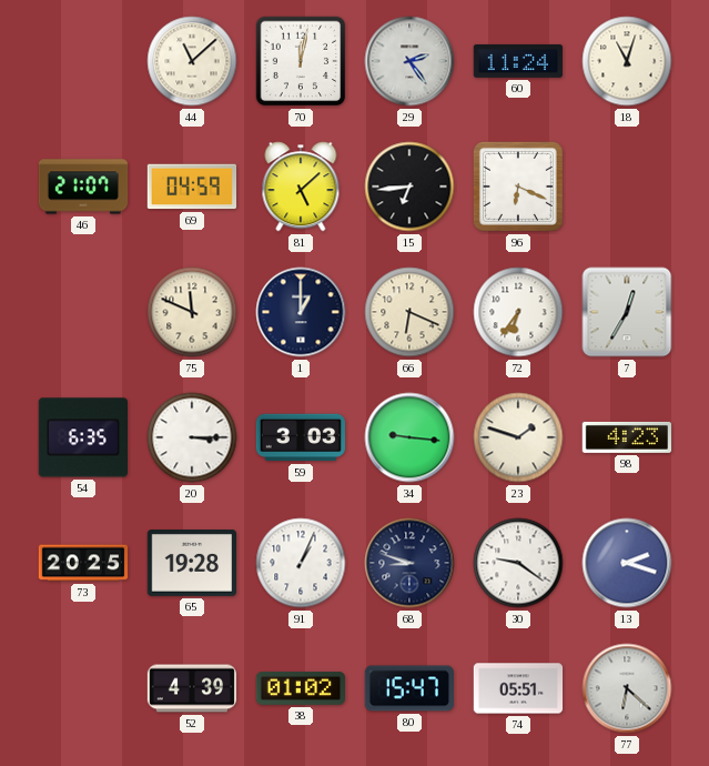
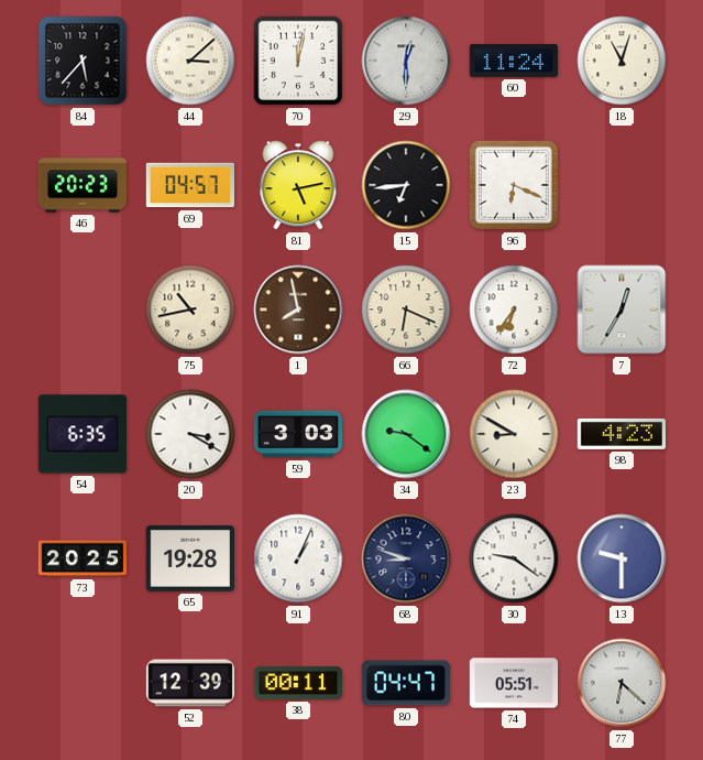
84: none -> 5:37
44: 11:08 -> 3:08
29: 2:24 -> 12:30
46: 21:07 -> 20:23
69: 04:59 -> 04:57
81: 5:08 -> 5:13
75: 11:49 -> 10:43
1: 1:00 -> 7:58
1 dial: navy -> brown
20: 3:15 -> 3:20
34: 9:16 -> 9:21
23: 1:48 -> 8:50
13: 2:18 -> 9:30
52: 4:39 -> 12:39
38: 01:02 -> 00:11
80: 15:47 -> 04:47
